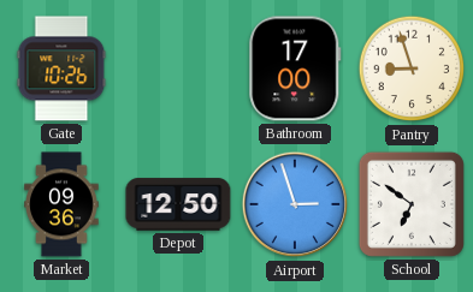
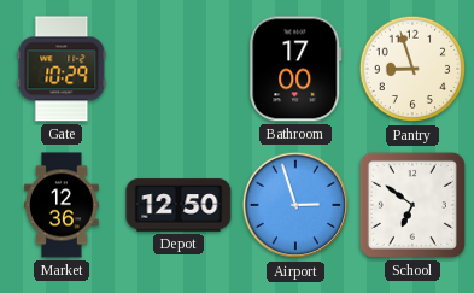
Gate: 10:26 -> 10:29
Market: 09:36 -> 12:36
